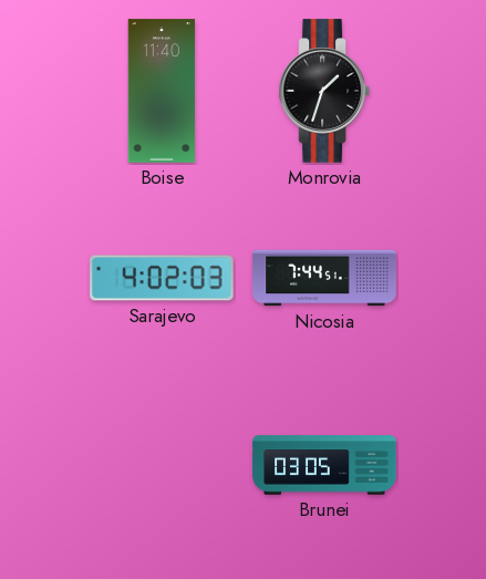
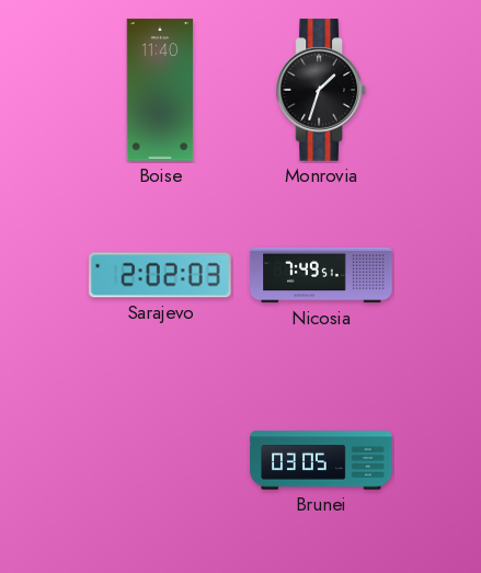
Sarajevo: 4:02 -> 2:02
Nicosia: 7:44 -> 7:49
